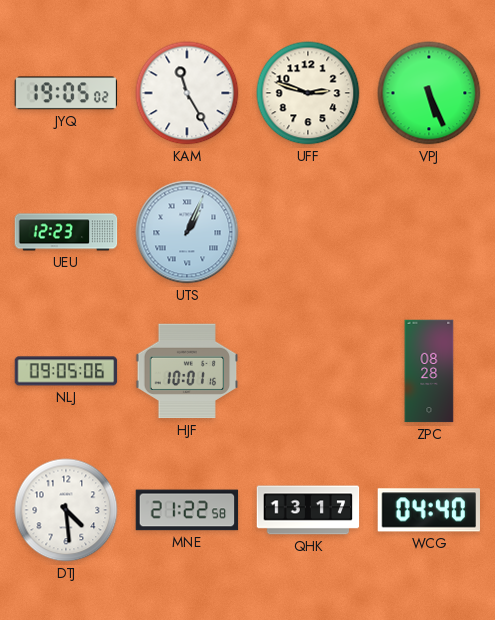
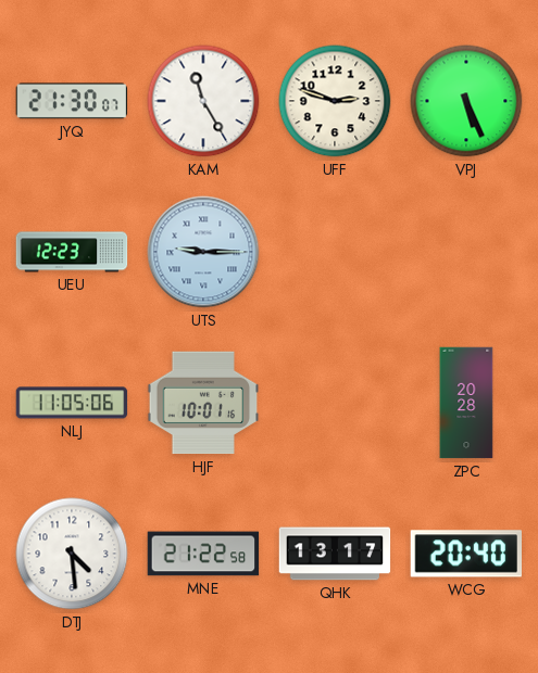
JYQ: 19:05 -> 21:30
UTS: 1:04 -> 9:15
NLJ: 09:05 -> 11:05
ZPC: 08:28 -> 20:28
WCG: 04:40 -> 20:40
